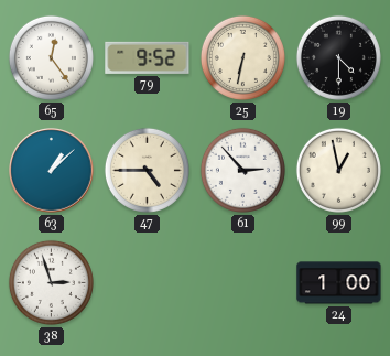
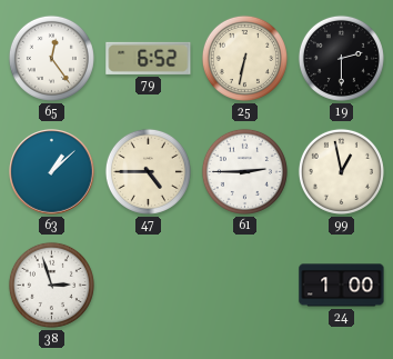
79: 9:52 -> 6:52
19: 4:30 -> 2:30
61: 2:53 -> 2:45
